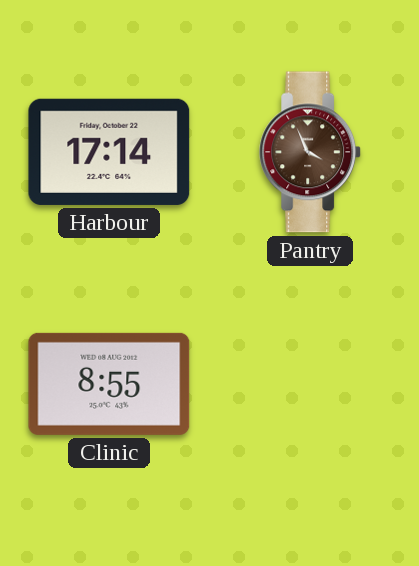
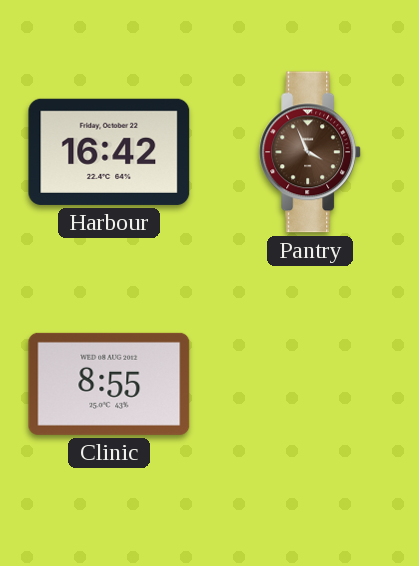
Harbour: 17:14 -> 16:42
